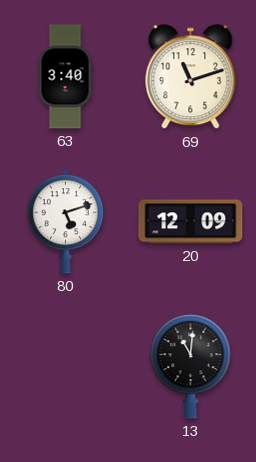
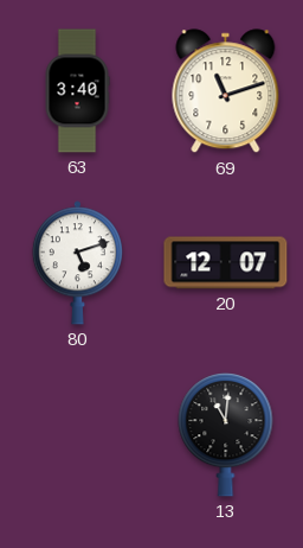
20: 12:09 -> 12:07
